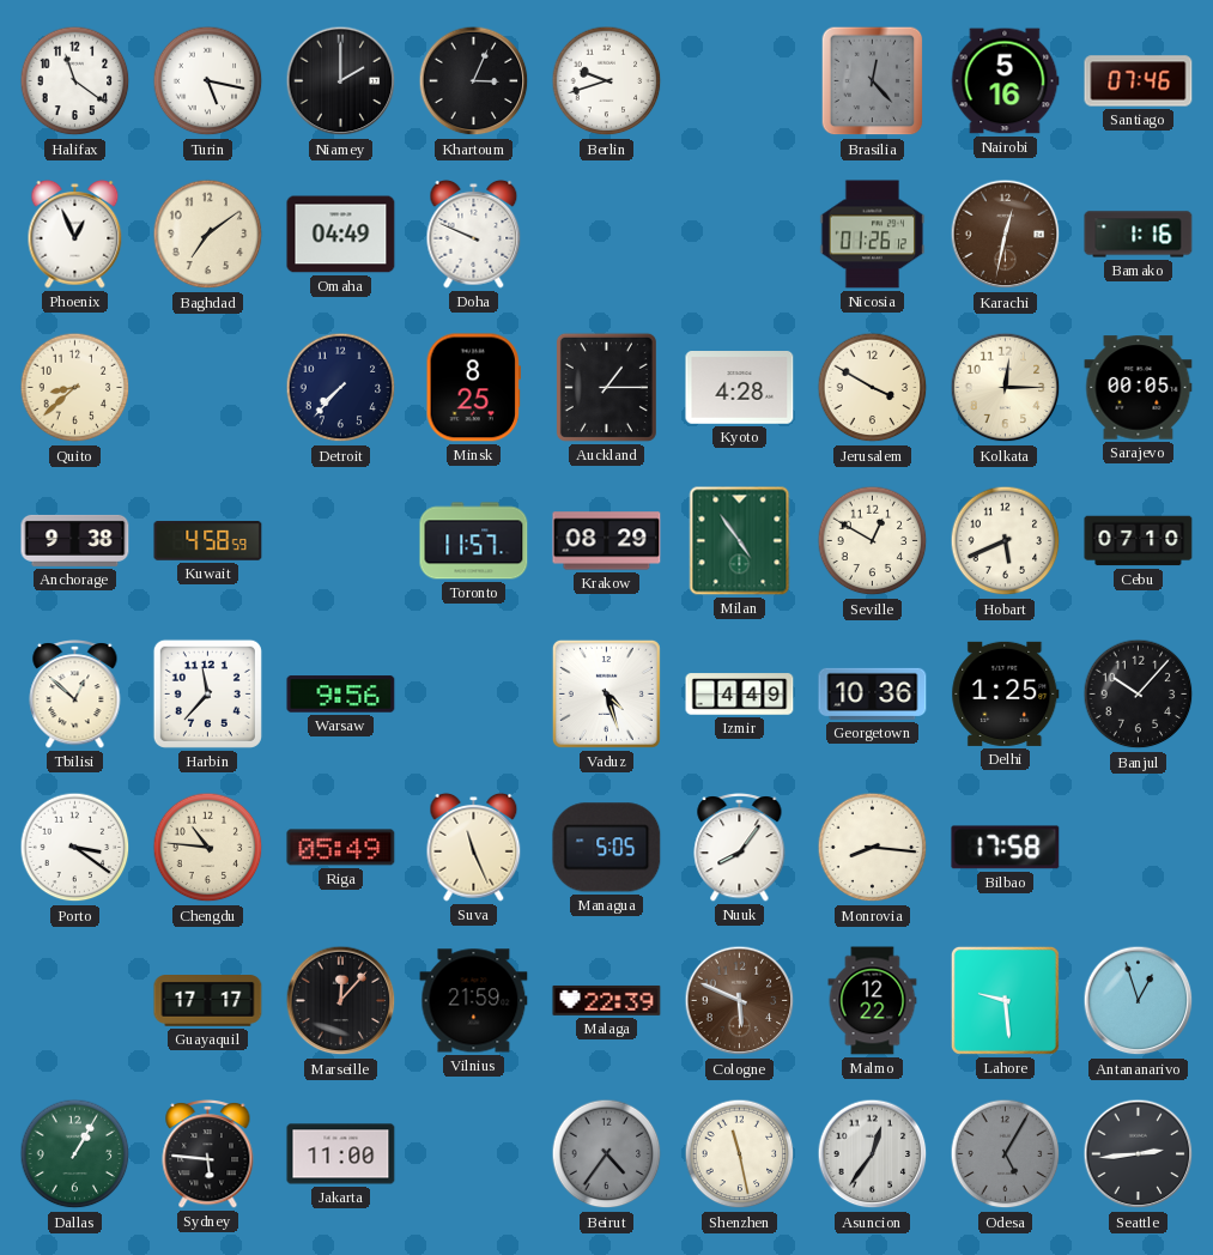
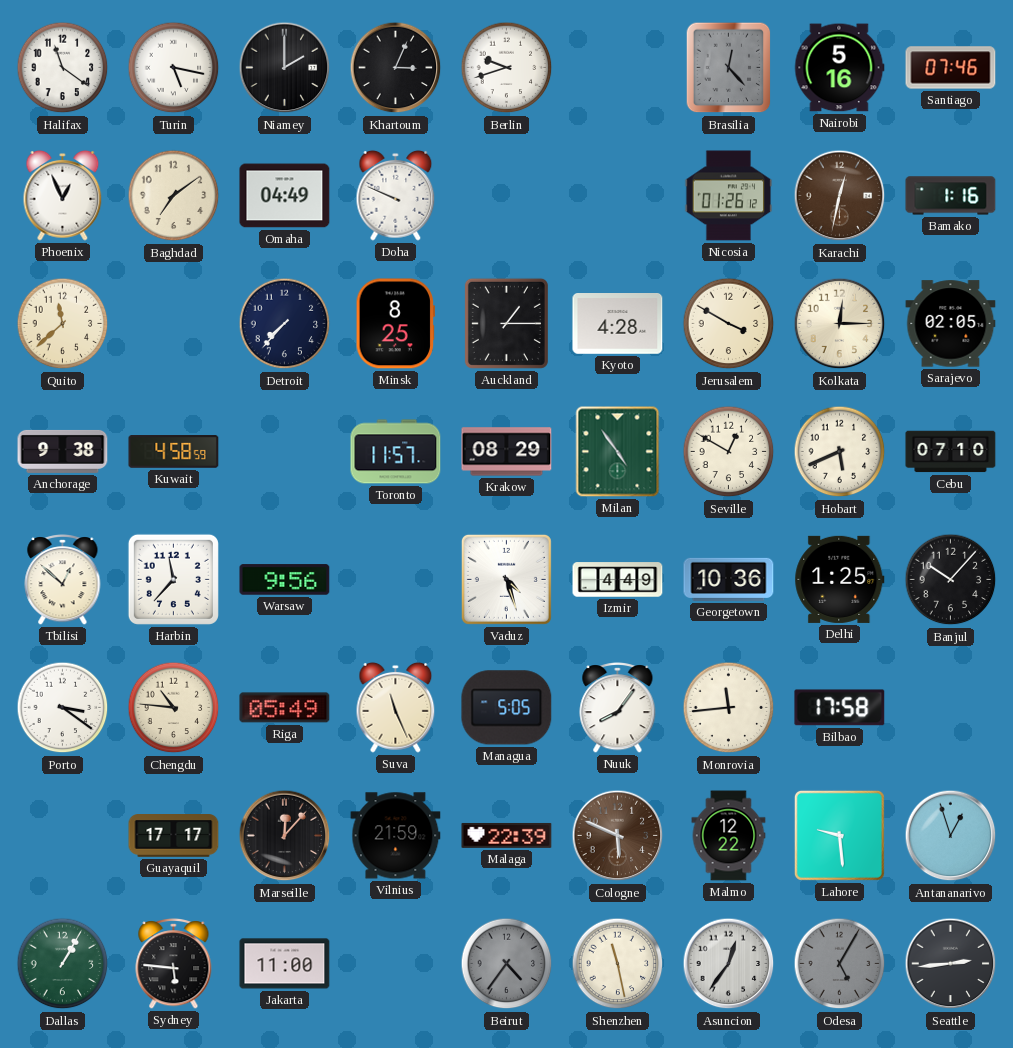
Quito: 8:38 -> 11:38
Sarajevo: 00:05 -> 02:05
Monrovia: 8:16 -> 11:44
